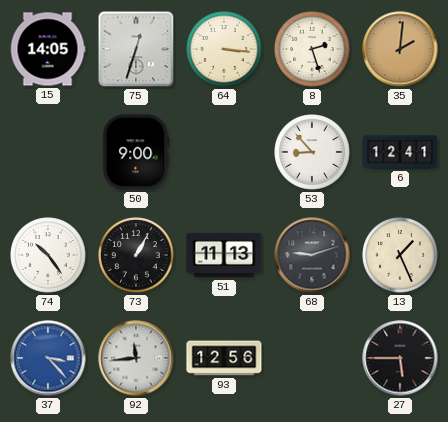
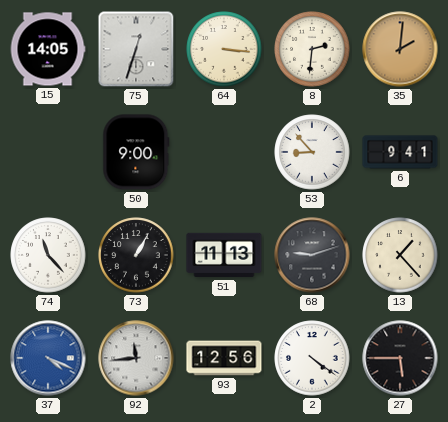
8: 2:27 -> 2:31
6: 12:41 -> 9:41
74: 10:24 -> 11:23
13: 1:26 -> 1:23
37: 3:23 -> 4:19
2: none -> 4:21
